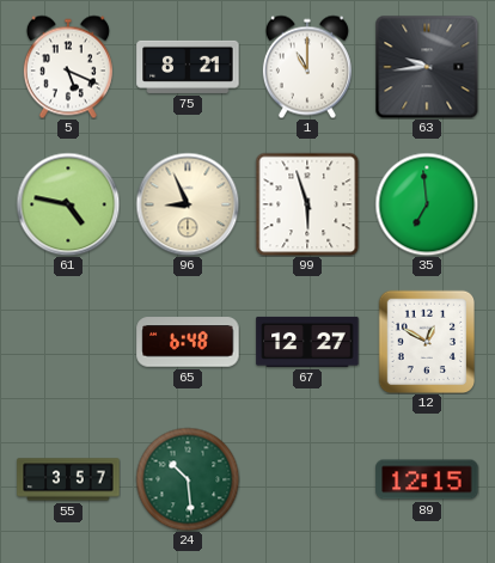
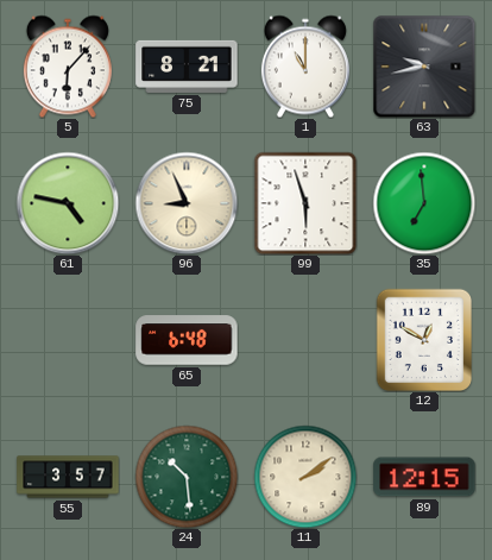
5: 5:19 -> 6:07
63: 9:44 -> 9:43
67: 12:27 -> none
11: none -> 2:09
